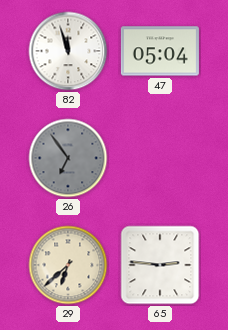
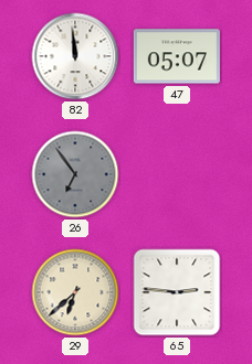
82: 11:57 -> 11:59
47: 05:04 -> 05:07
